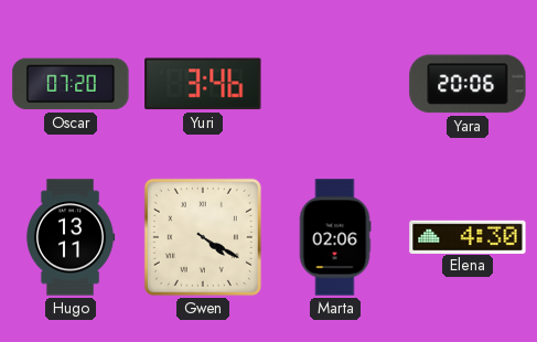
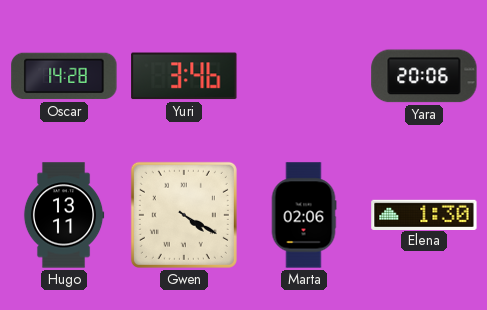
Oscar: 07:20 -> 14:28
Elena: 4:30 -> 1:30
